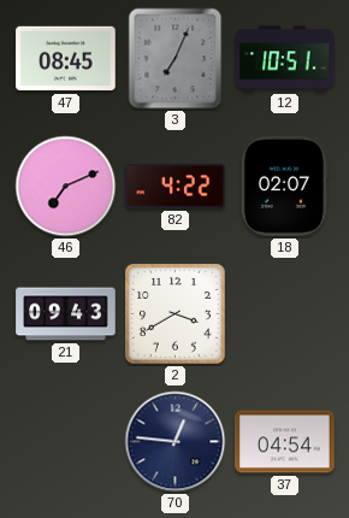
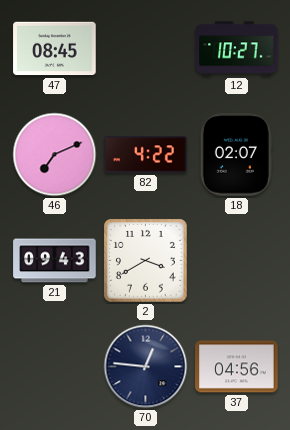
3: 7:04 -> none
12: 10:51 -> 10:27
37: 04:54 -> 04:56
